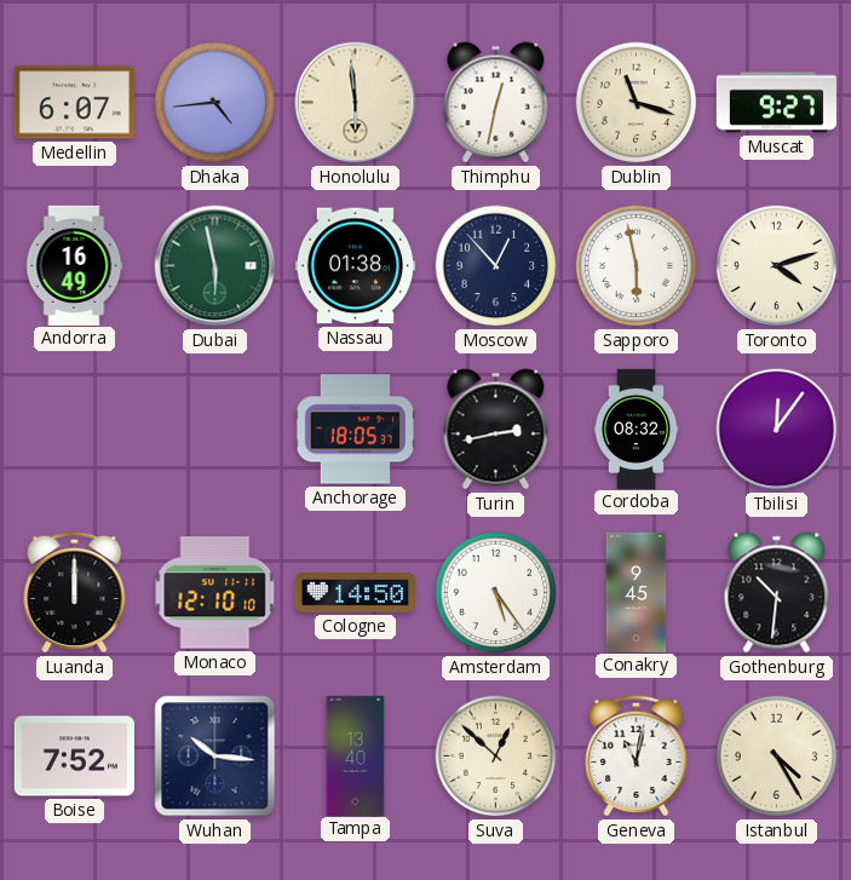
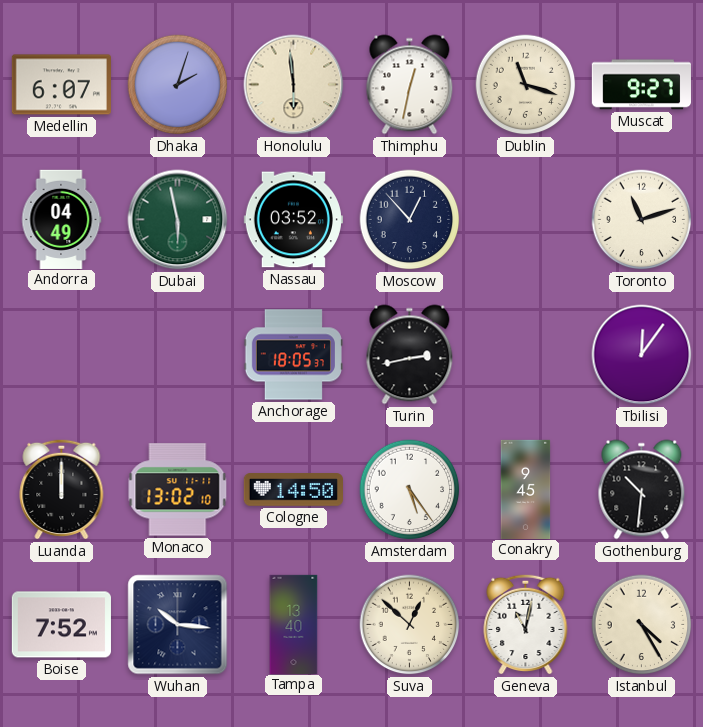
Dhaka: 4:44 -> 2:03
Andorra: 16:49 -> 04:49
Nassau: 01:38 -> 03:52
Sapporo: 5:58 -> none
Toronto: 4:12 -> 11:12
Cordoba: 08:32 -> none
Monaco: 12:10 -> 13:02
